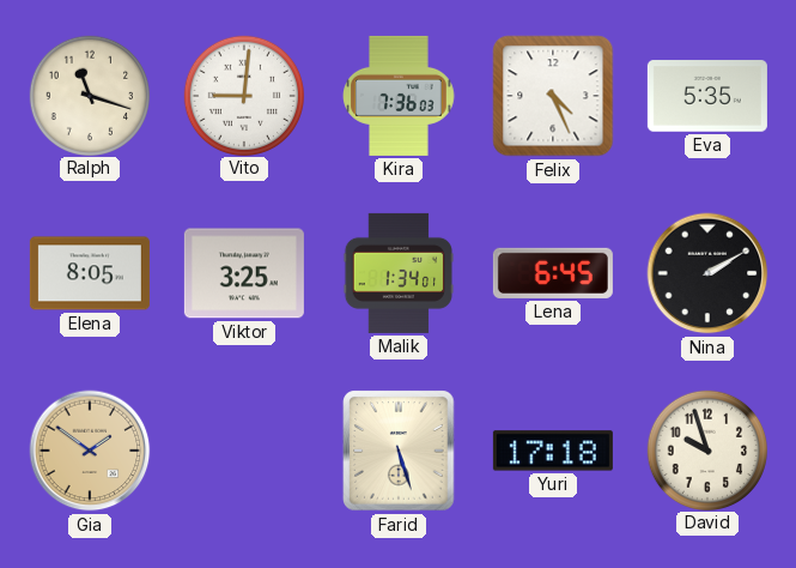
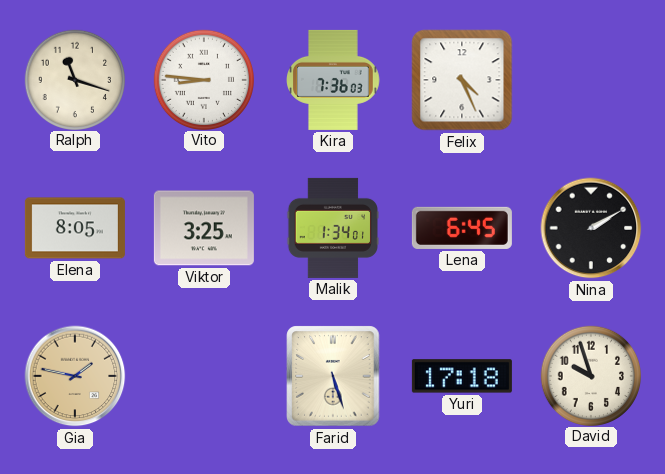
Vito: 9:01 -> 8:46
Eva: 5:35 -> none
Gia: 1:51 -> 1:47
